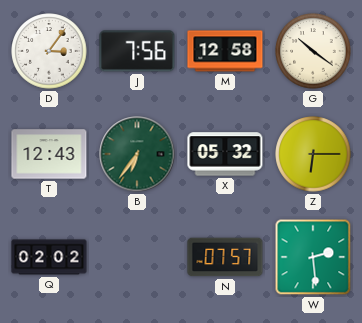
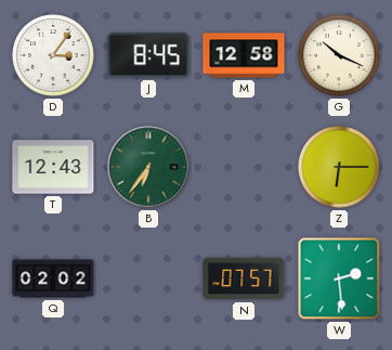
J: 7:56 -> 8:45
G: 10:21 -> 10:19
X: 05:32 -> none
